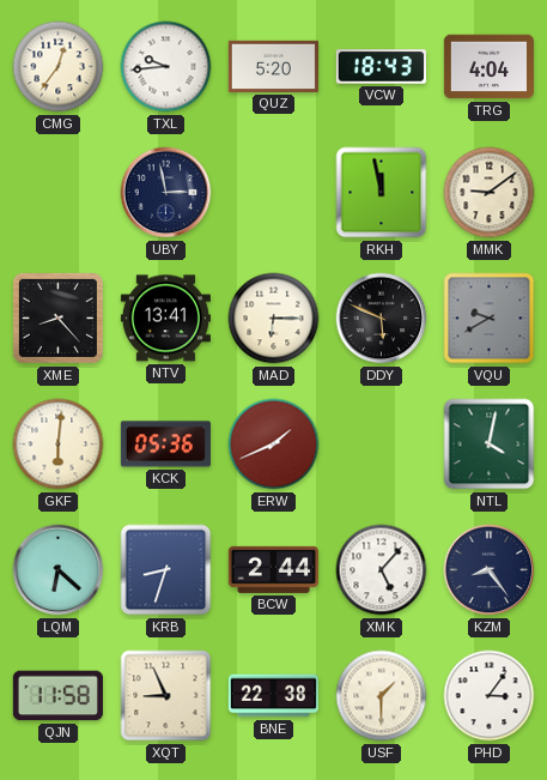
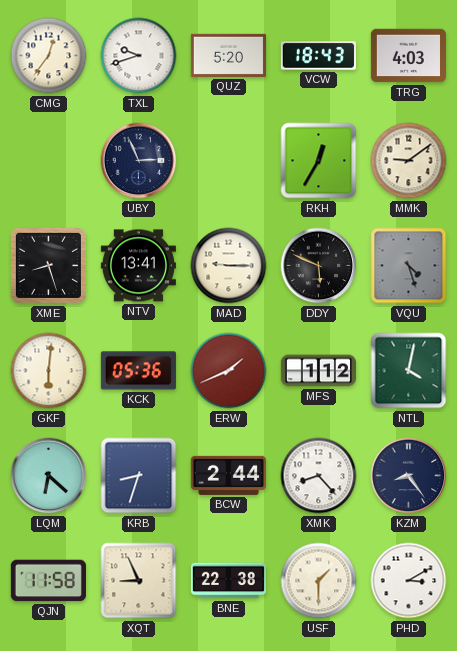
TXL: 9:44 -> 9:42
TRG: 4:04 -> 4:03
UBY: 2:58 -> 2:56
RKH: 11:58 -> 12:35
XME: 8:23 -> 8:27
MAD: 6:15 -> 9:15
VQU: 9:40 -> 4:27
MFS: none -> 1:12
XMK: 5:07 -> 8:23
PHD: 3:06 -> 3:10
